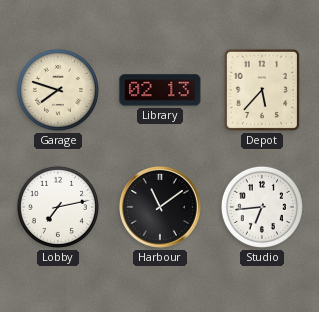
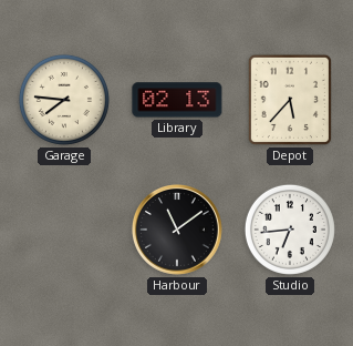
Garage: 7:48 -> 7:46
Lobby: 7:13 -> none
